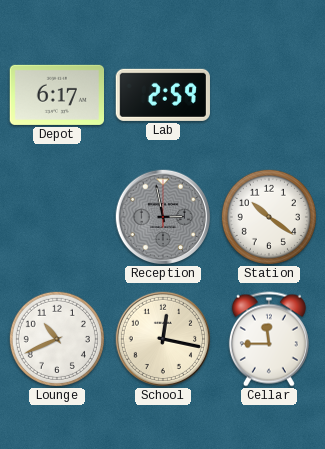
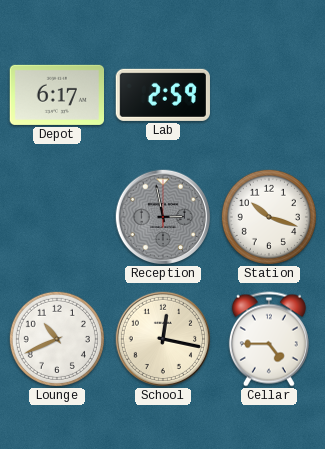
Station: 10:21 -> 10:18
Cellar: 11:45 -> 4:45
